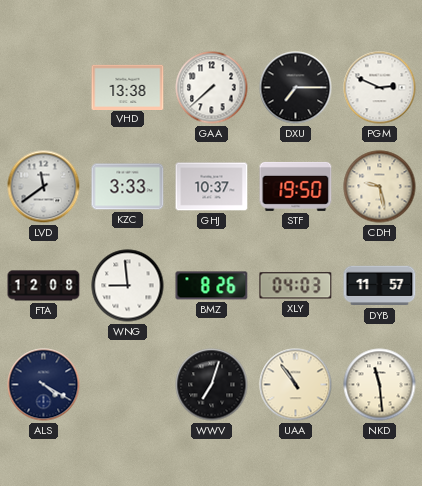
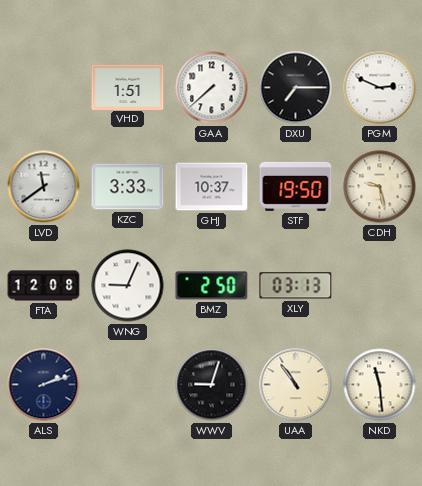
VHD: 13:38 -> 1:51
WNG: 8:59 -> 9:04
BMZ: 8:26 -> 2:50
XLY: 04:03 -> 03:13
DYB: 11:57 -> none
ALS: 4:20 -> 2:12
WWV: 7:03 -> 9:03
